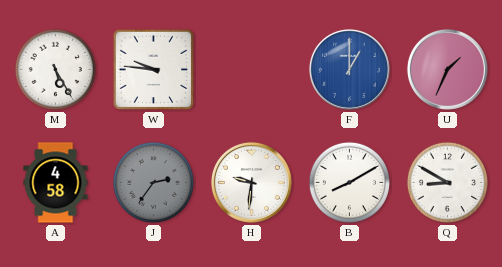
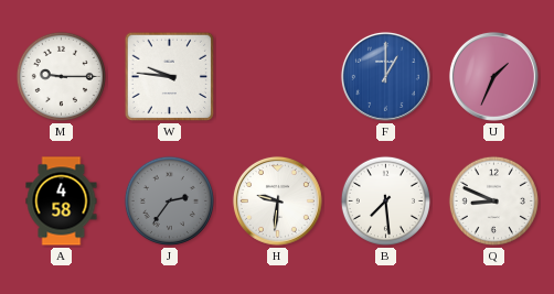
M: 5:25 -> 9:15
B: 8:10 -> 7:29
Q: 8:50 -> 8:49
